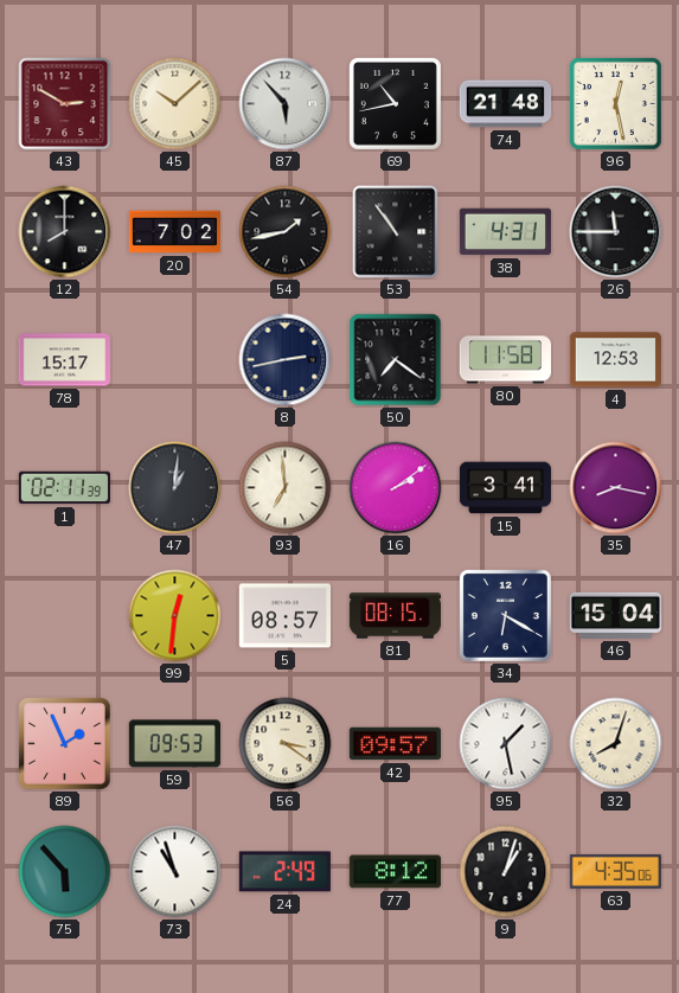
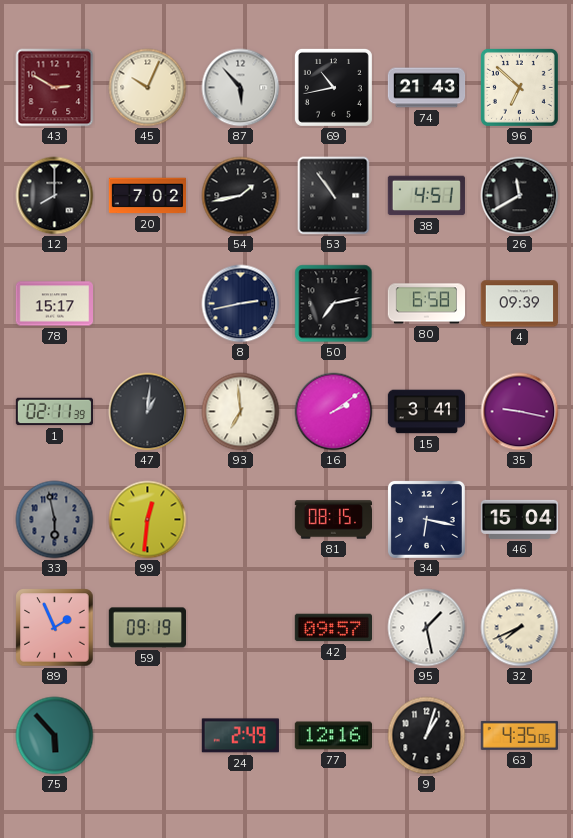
45: 10:08 -> 10:04
74: 21:48 -> 21:43
96: 12:28 -> 6:52
38: 4:31 -> 4:51
26: 11:45 -> 11:40
50: 7:21 -> 7:13
80: 11:58 -> 6:58
4: 12:53 -> 09:39
35: 8:17 -> 9:17
33: none -> 5:58
5: 08:57 -> none
34: 6:20 -> 6:17
59: 09:53 -> 09:19
56: 3:21 -> none
32: 8:03 -> 7:41
73: 10:57 -> none
77: 8:12 -> 12:16
